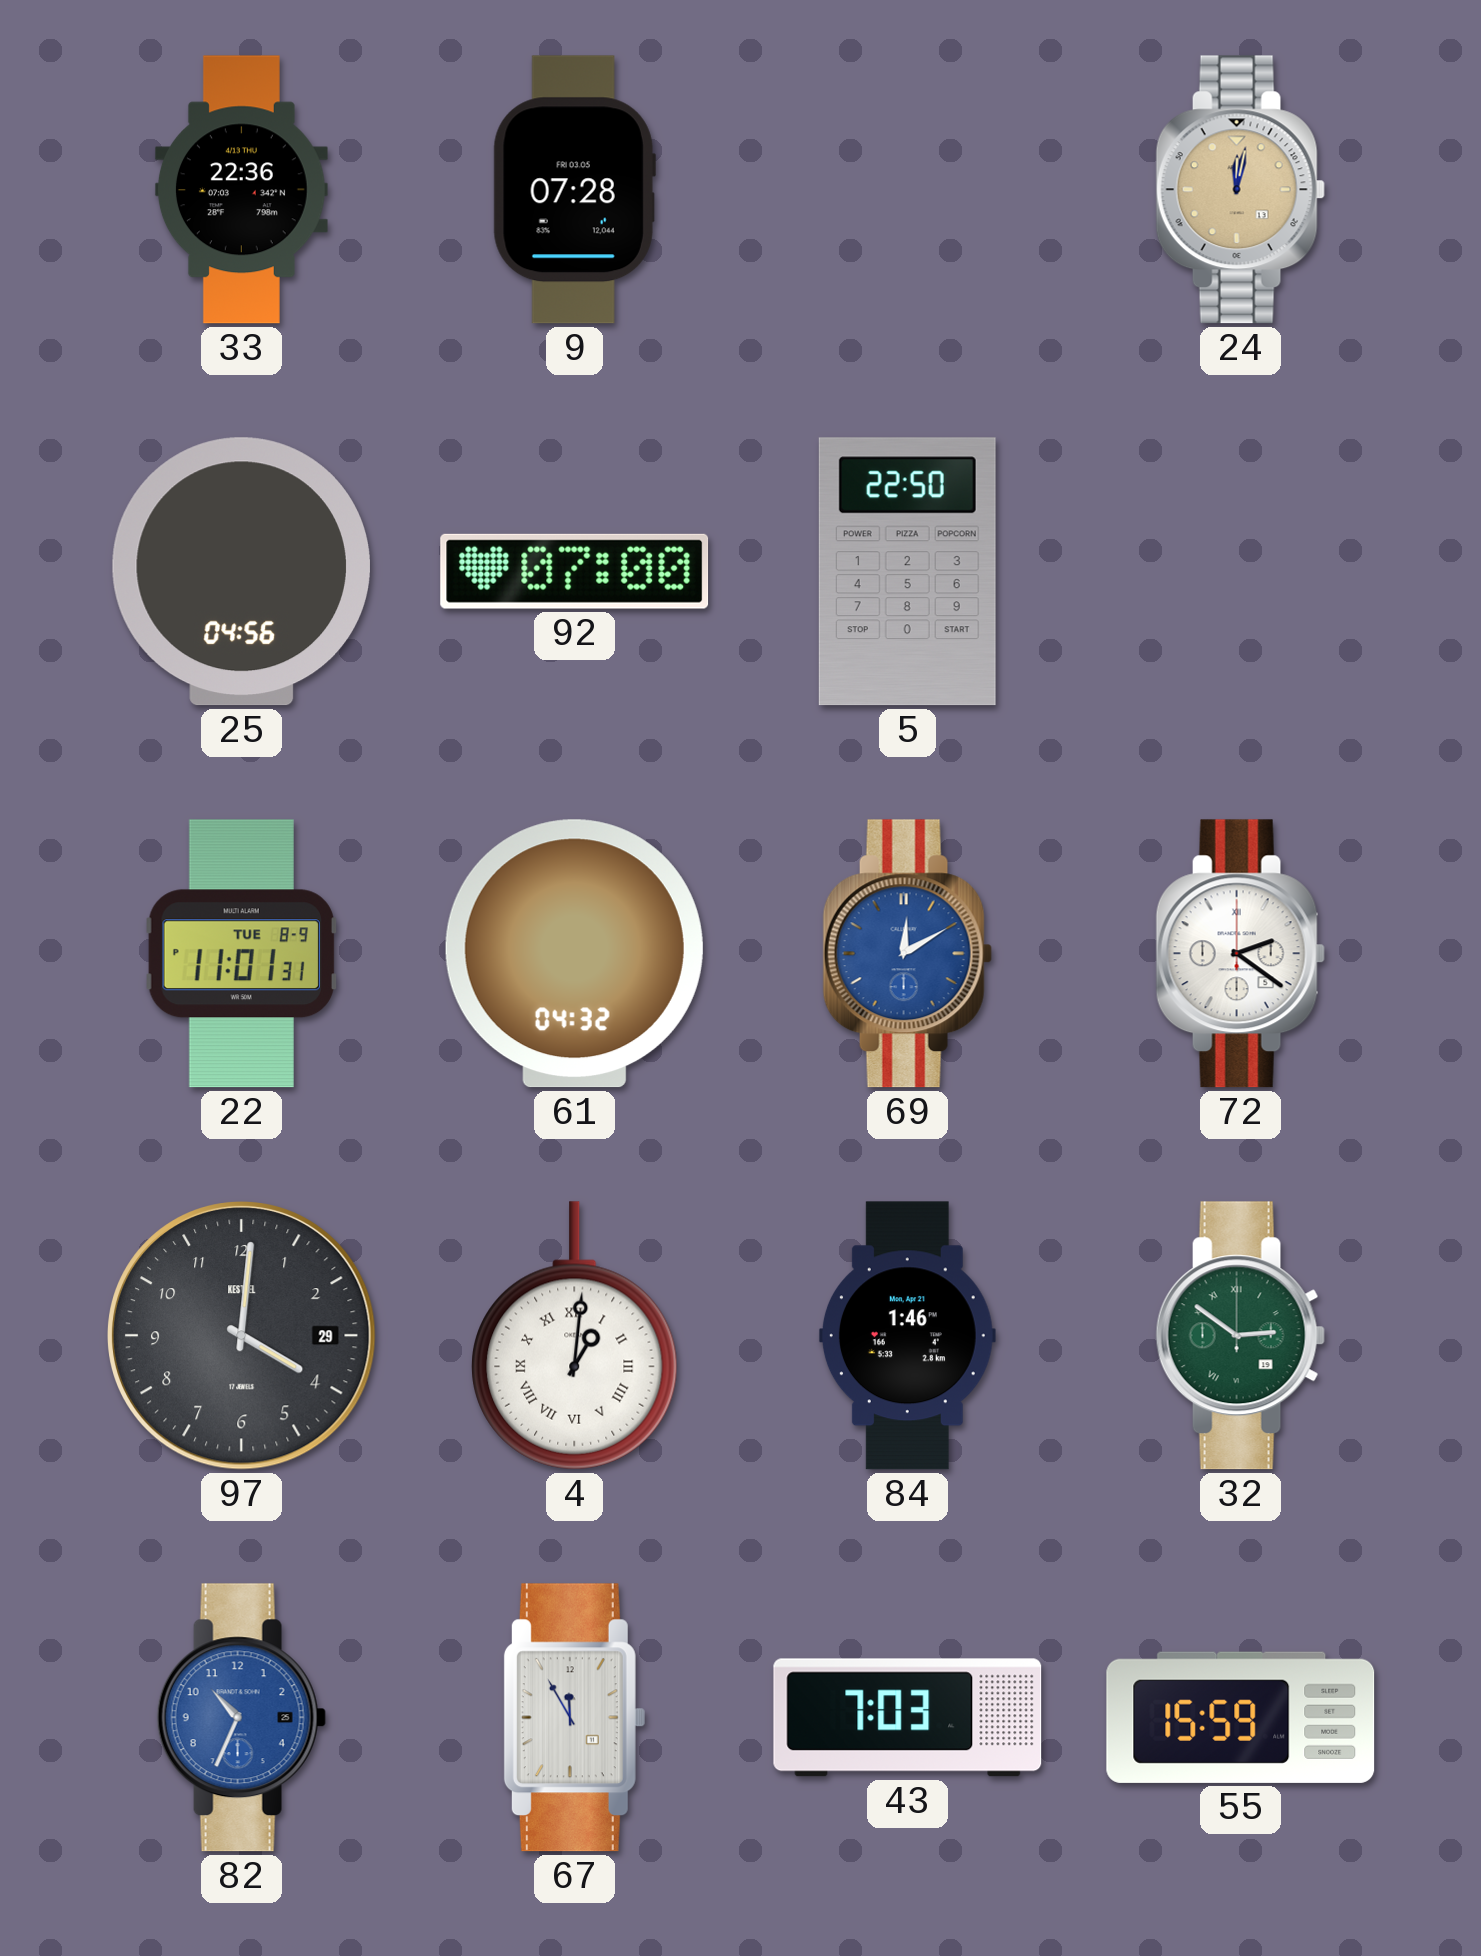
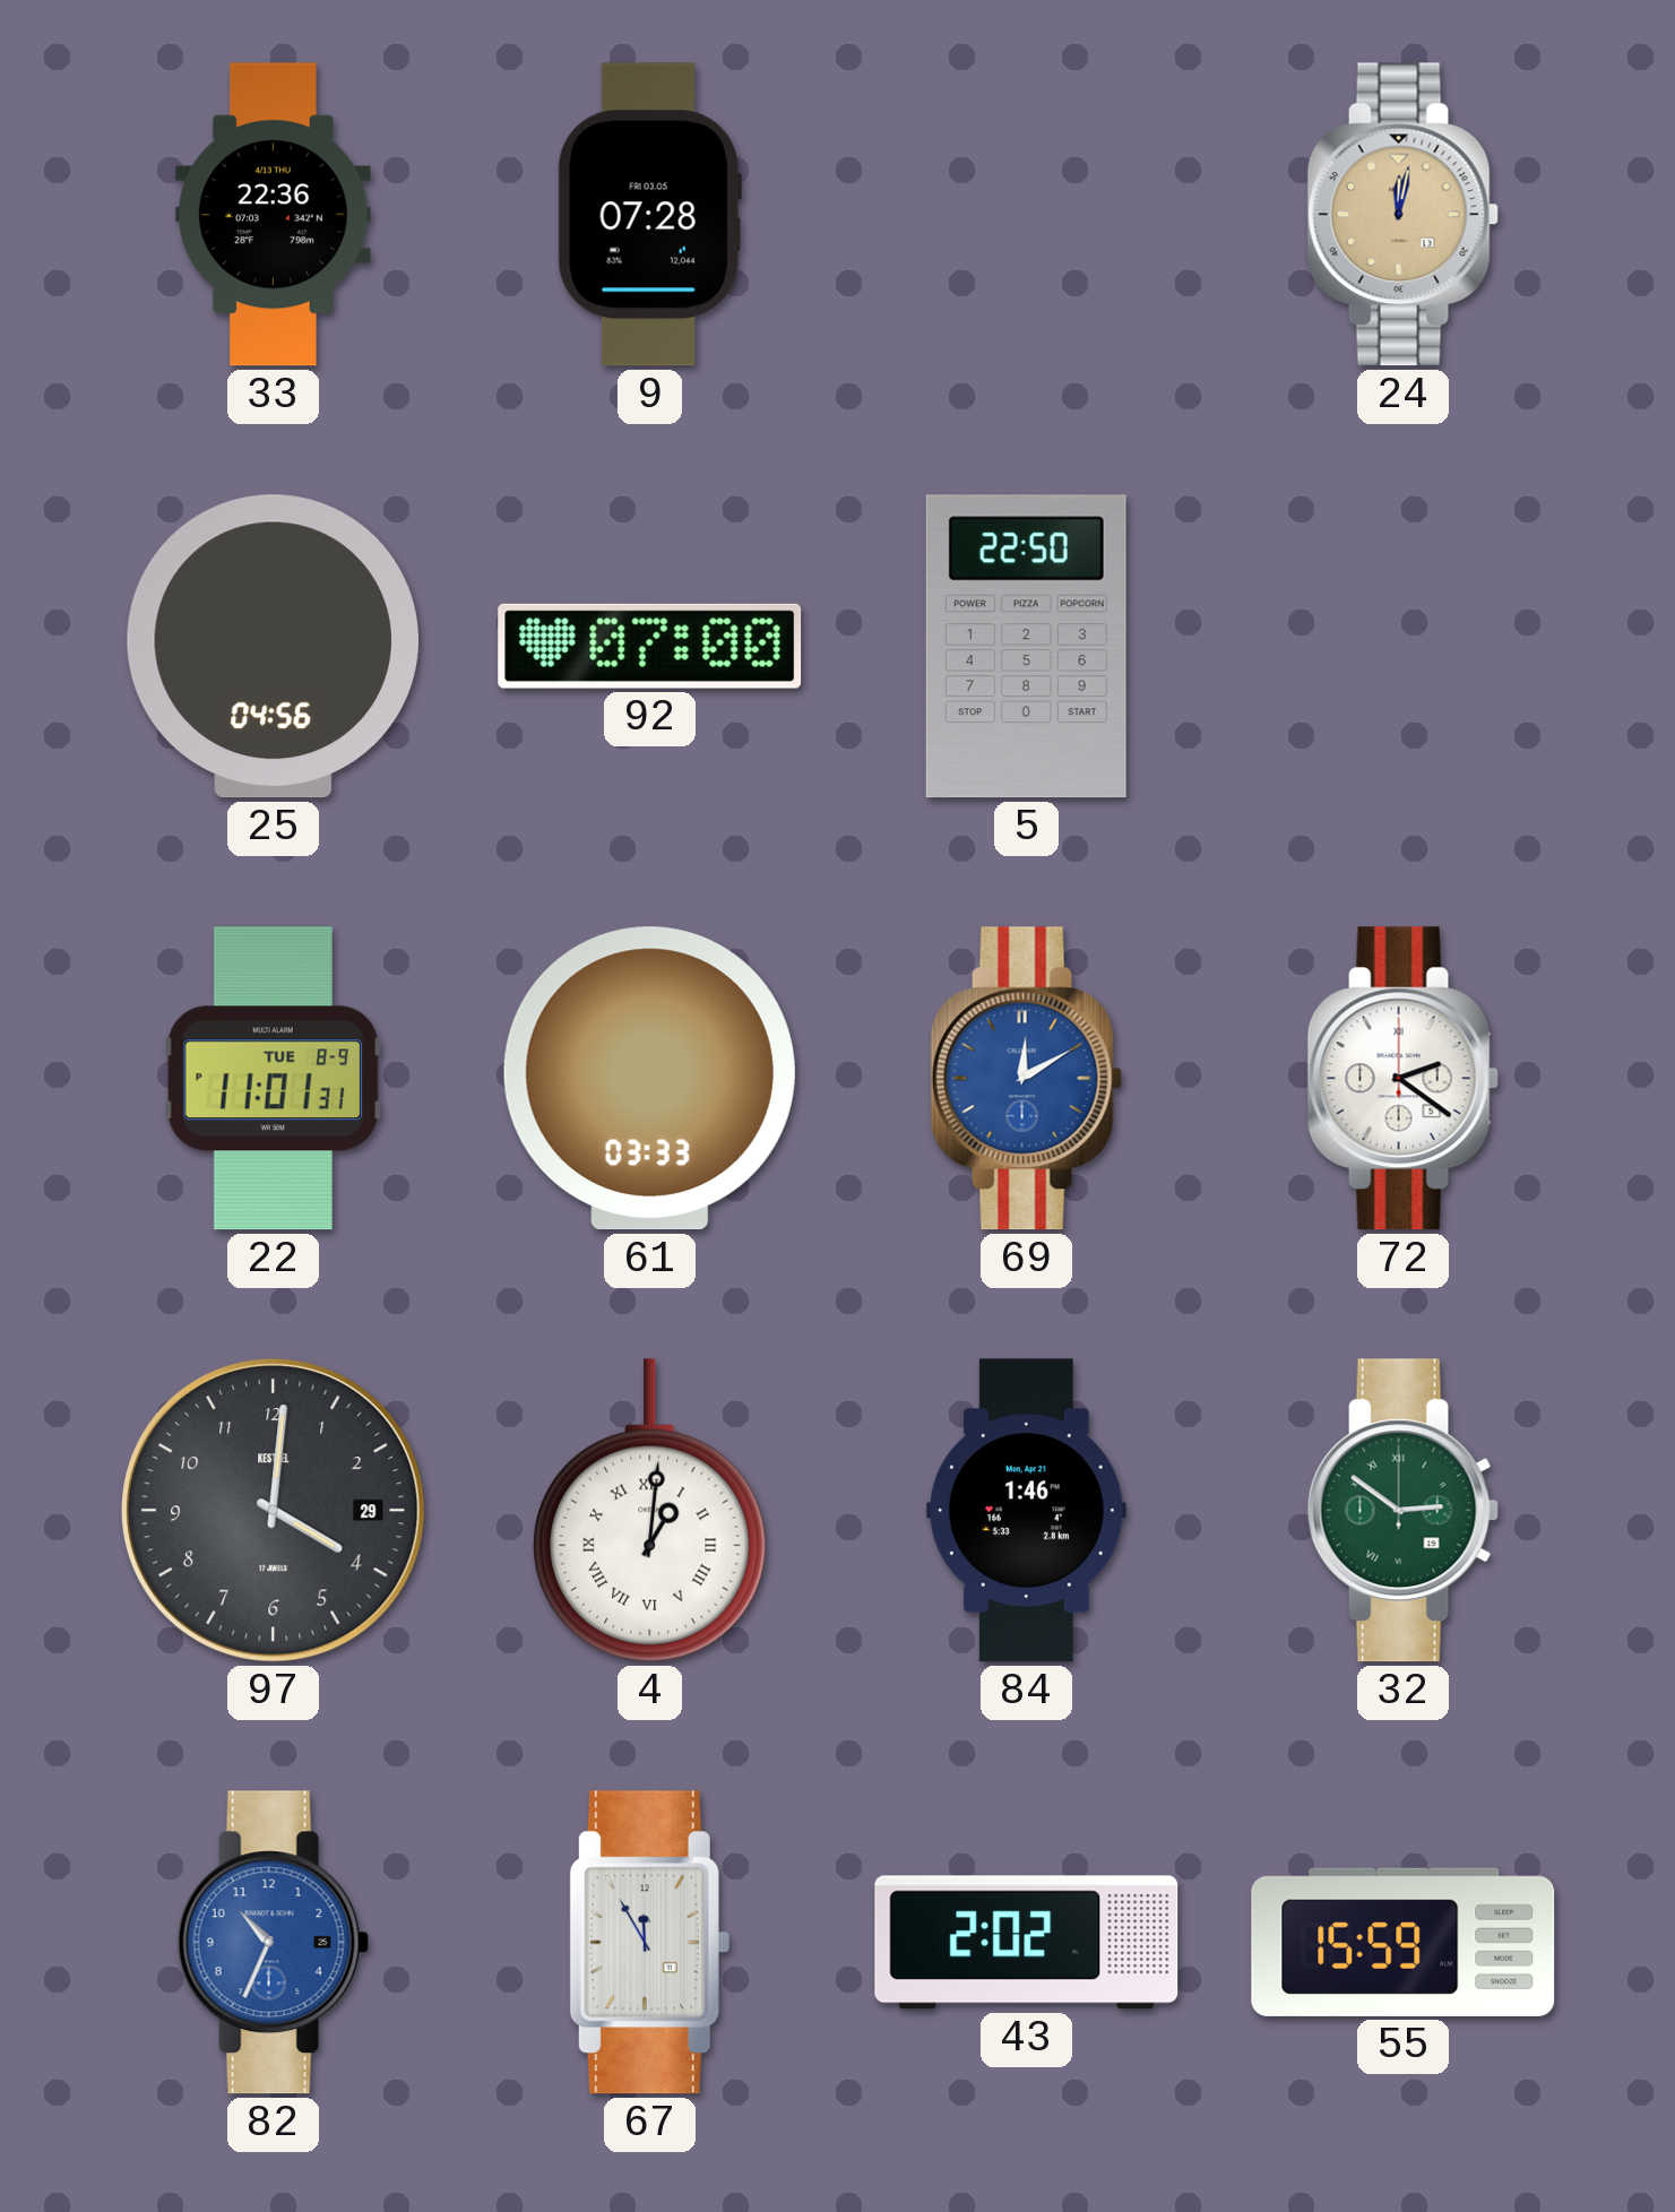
61: 04:32 -> 03:33
43: 7:03 -> 2:02
